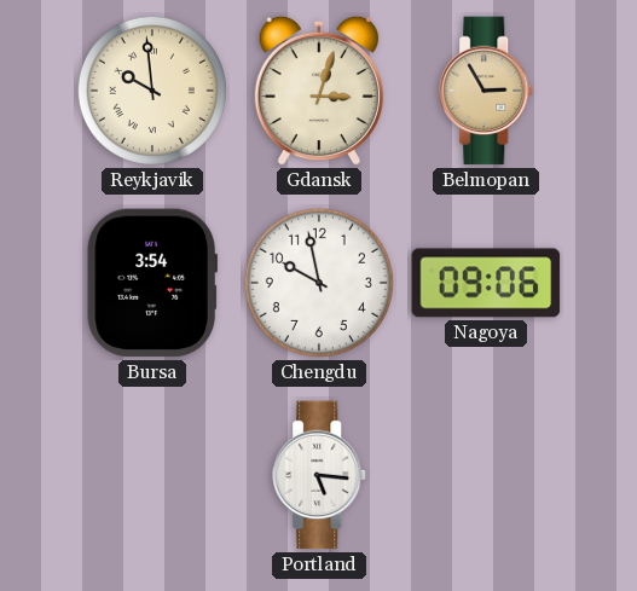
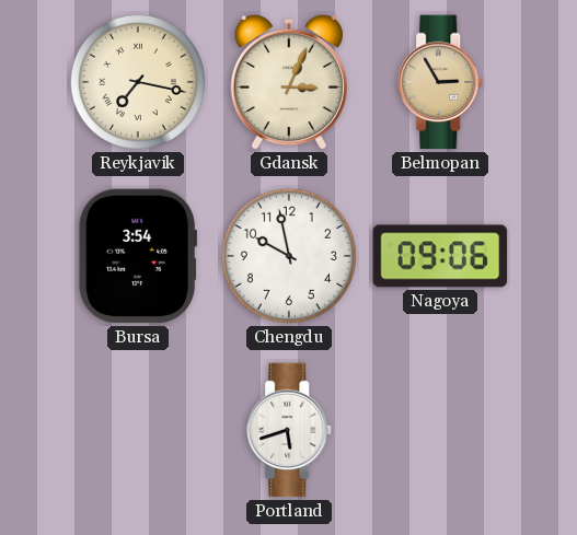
Reykjavik: 9:59 -> 7:17
Gdansk: 3:03 -> 3:04
Portland: 5:16 -> 5:42
